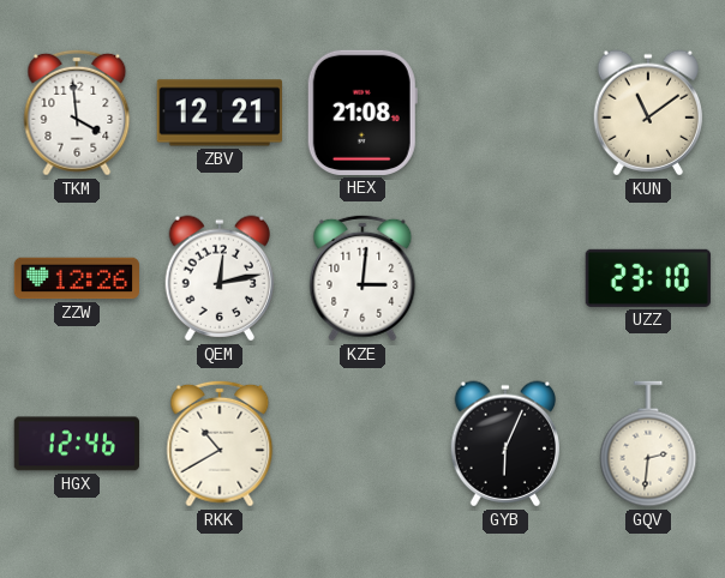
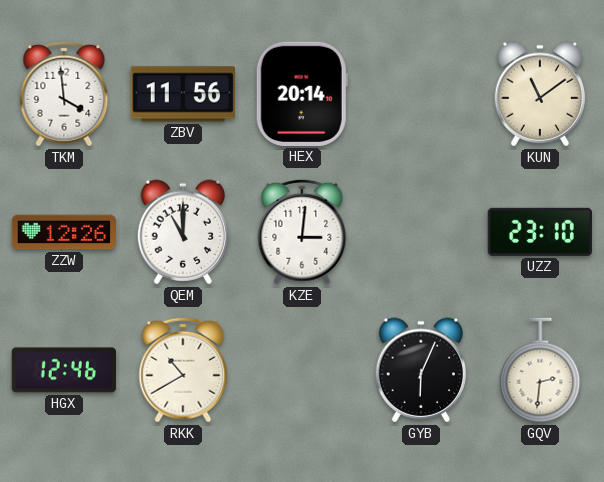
ZBV: 12:21 -> 11:56
HEX: 21:08 -> 20:14
QEM: 12:13 -> 11:00
